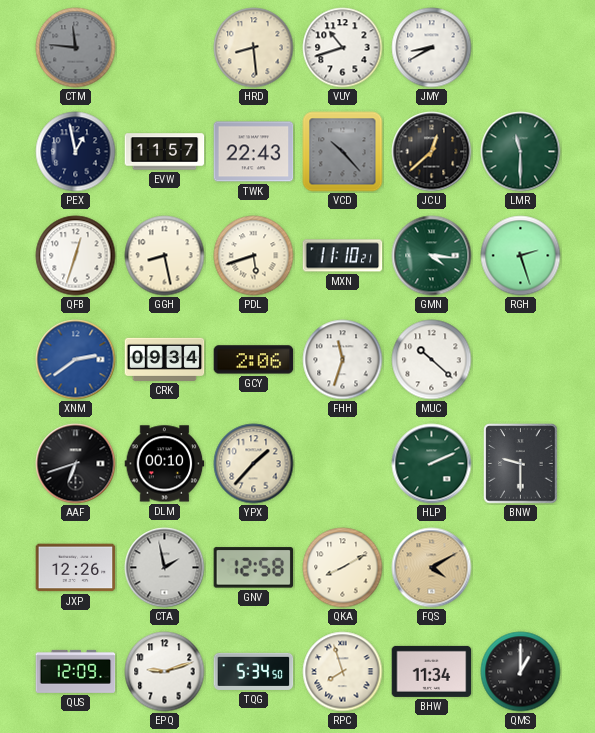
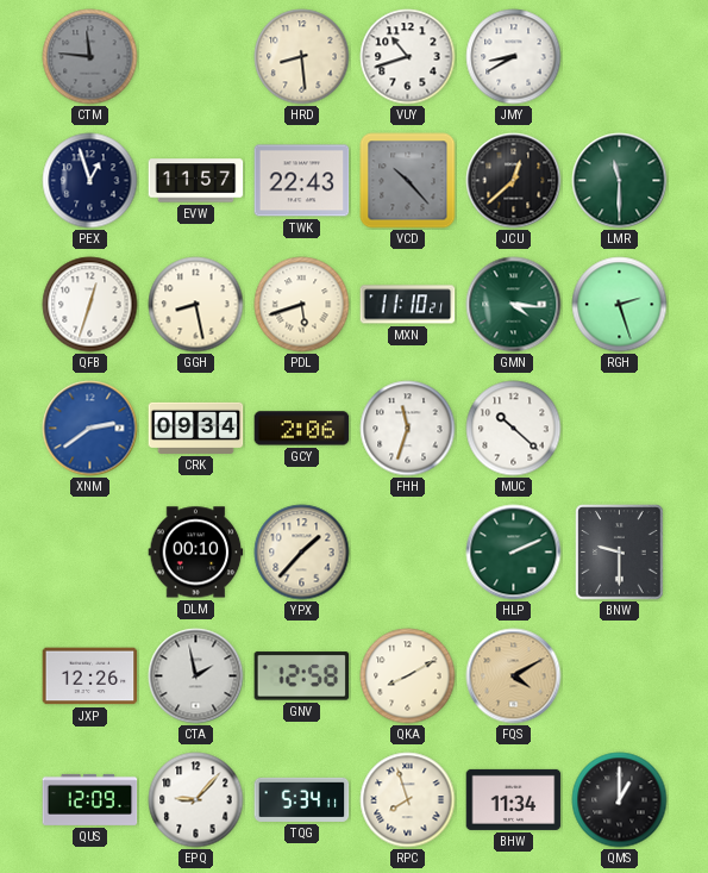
PEX: 12:58 -> 12:57
AAF: 6:42 -> none
EPQ: 9:12 -> 9:07
TQG: 5:34:50 -> 5:34:11
